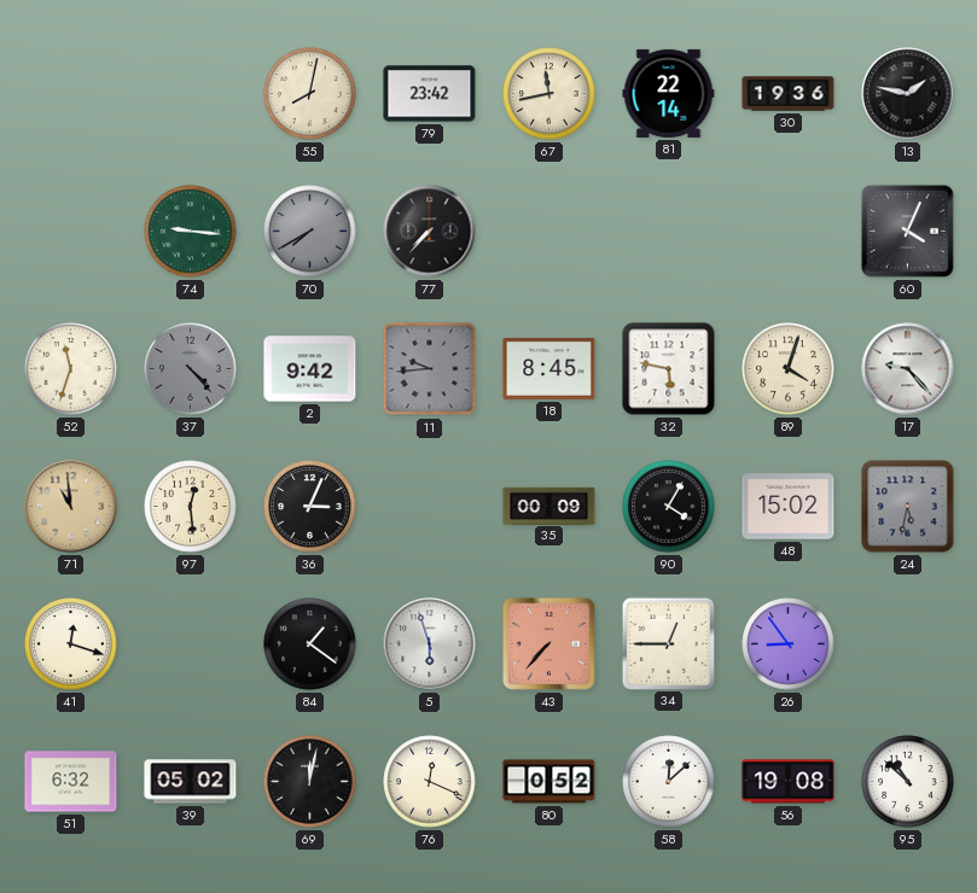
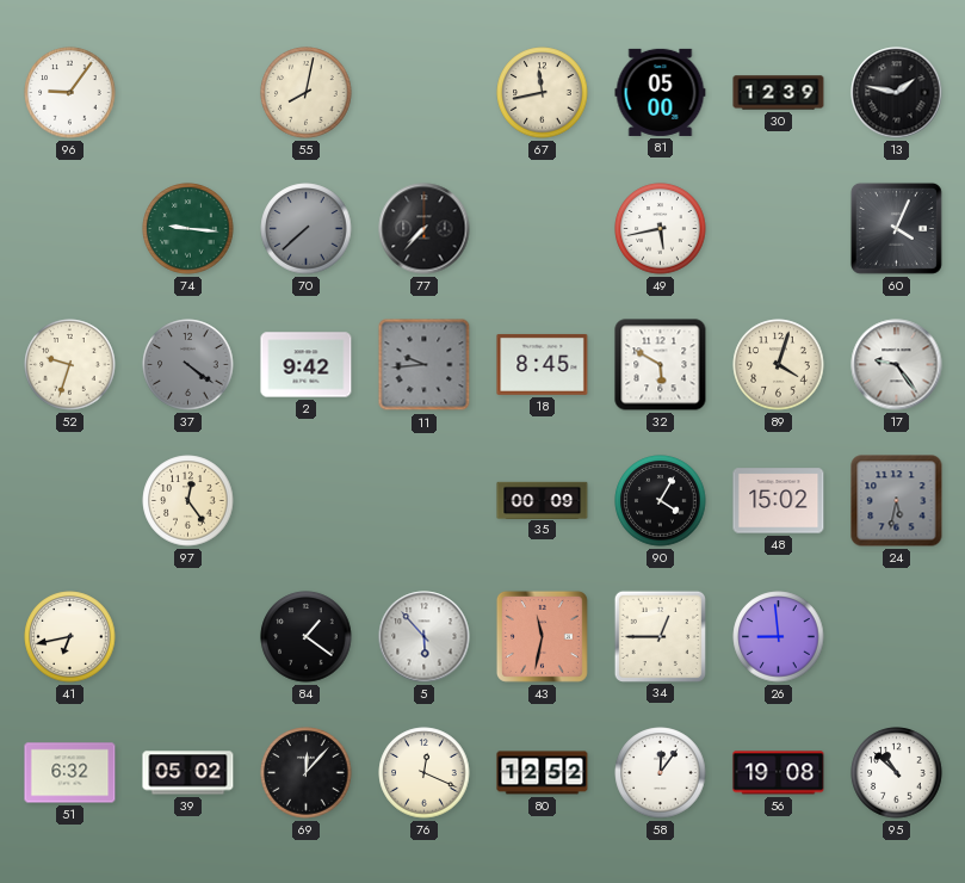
96: none -> 9:06
79: 23:42 -> none
81: 22:14 -> 05:00
30: 19:36 -> 12:39
70: 7:40 -> 7:38
49: none -> 5:43
52: 11:33 -> 9:33
37: 4:23 -> 4:21
32: 5:47 -> 5:50
17: 9:23 -> 9:24
71: 10:59 -> none
97: 12:29 -> 12:24
36: 3:04 -> none
41: 12:18 -> 6:43
5: 5:57 -> 5:53
43: 7:37 -> 11:32
26: 8:54 -> 8:59
69: 12:02 -> 12:07
80: 0:52 -> 12:52
58: 12:08 -> 12:06
